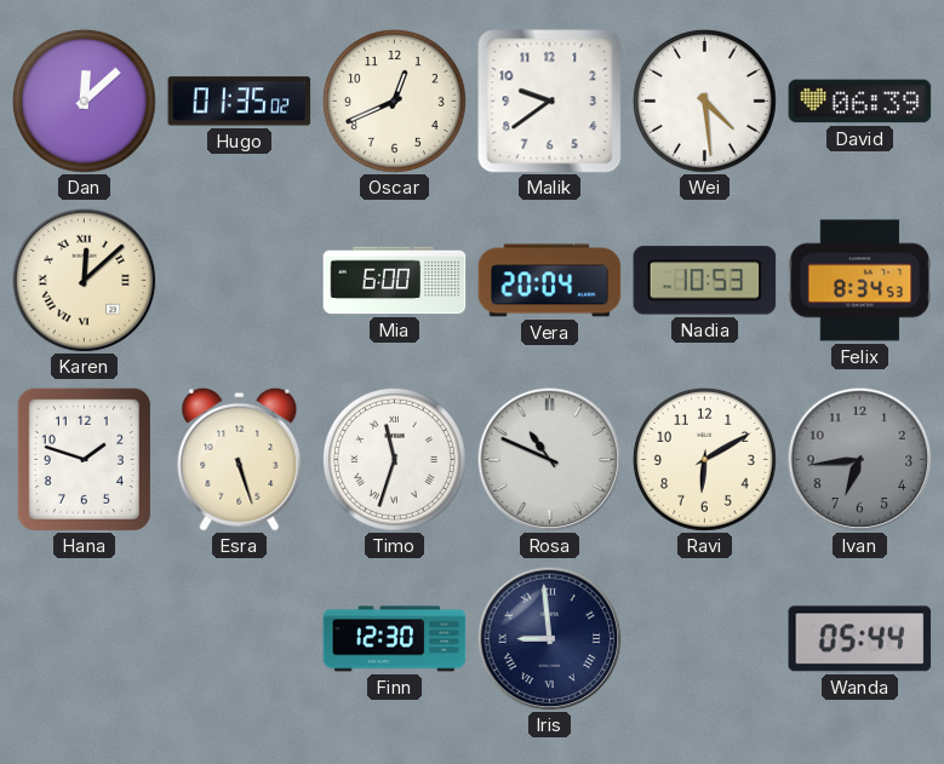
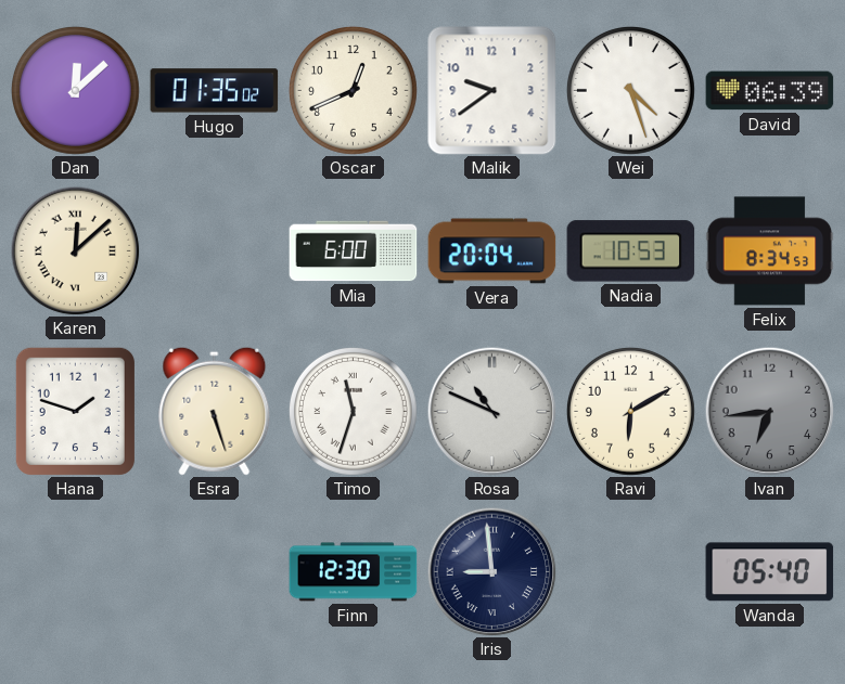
Wei: 4:29 -> 4:27
Wanda: 05:44 -> 05:40
